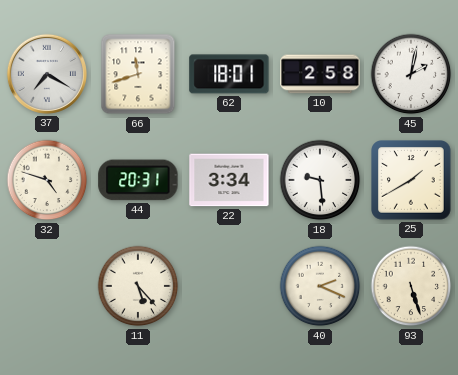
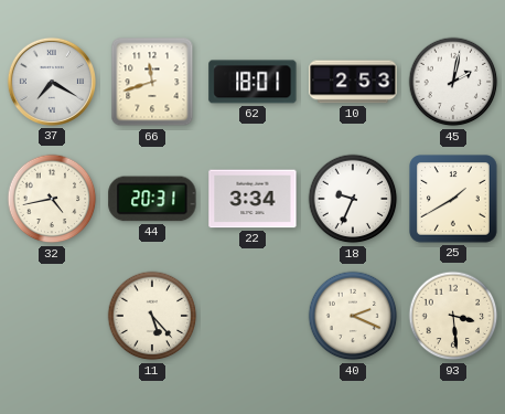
10: 2:58 -> 2:53
32: 4:48 -> 4:43
18: 9:29 -> 9:34
93: 5:27 -> 3:29
